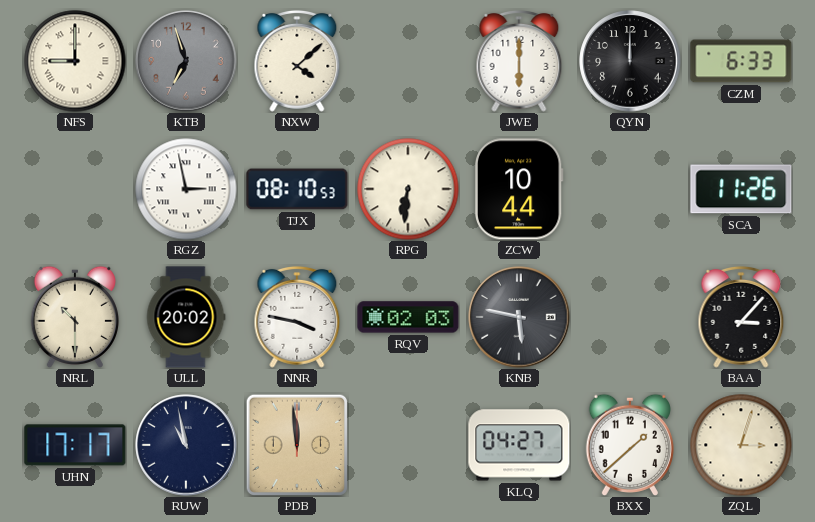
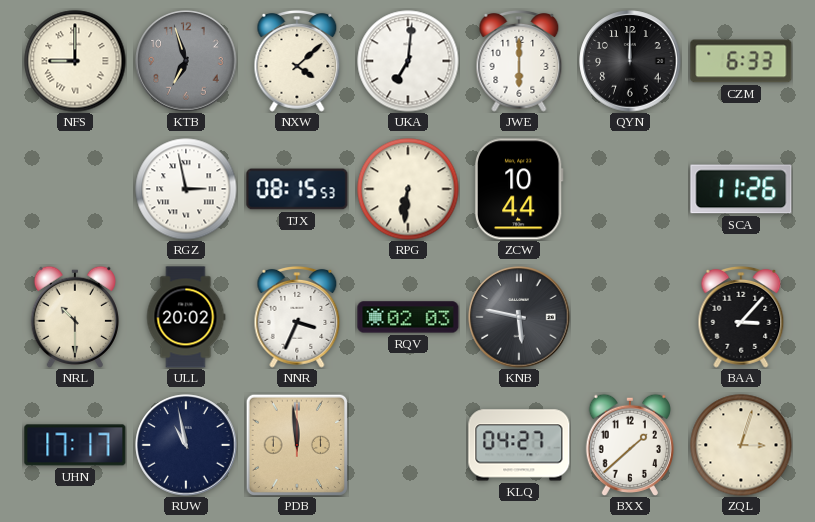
UKA: none -> 7:01
TJX: 08:10 -> 08:15
NNR: 3:47 -> 3:34
